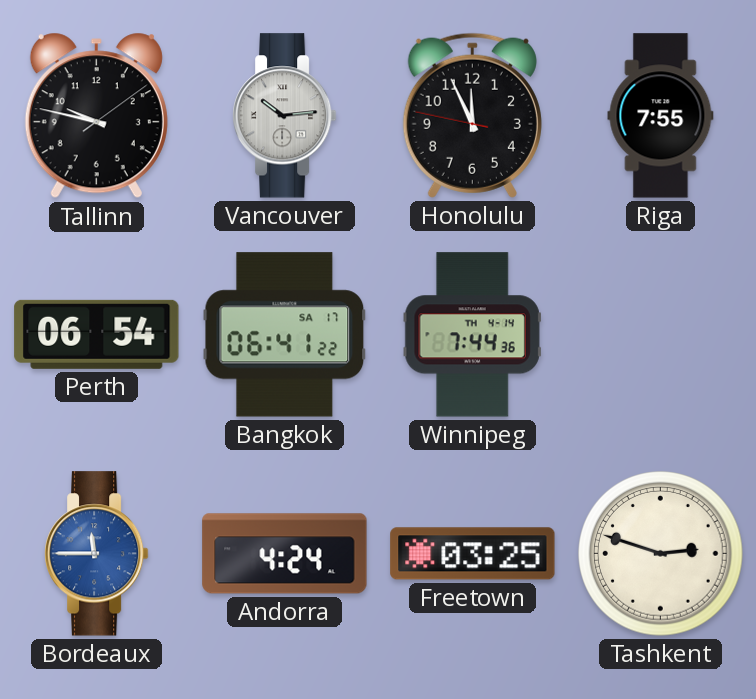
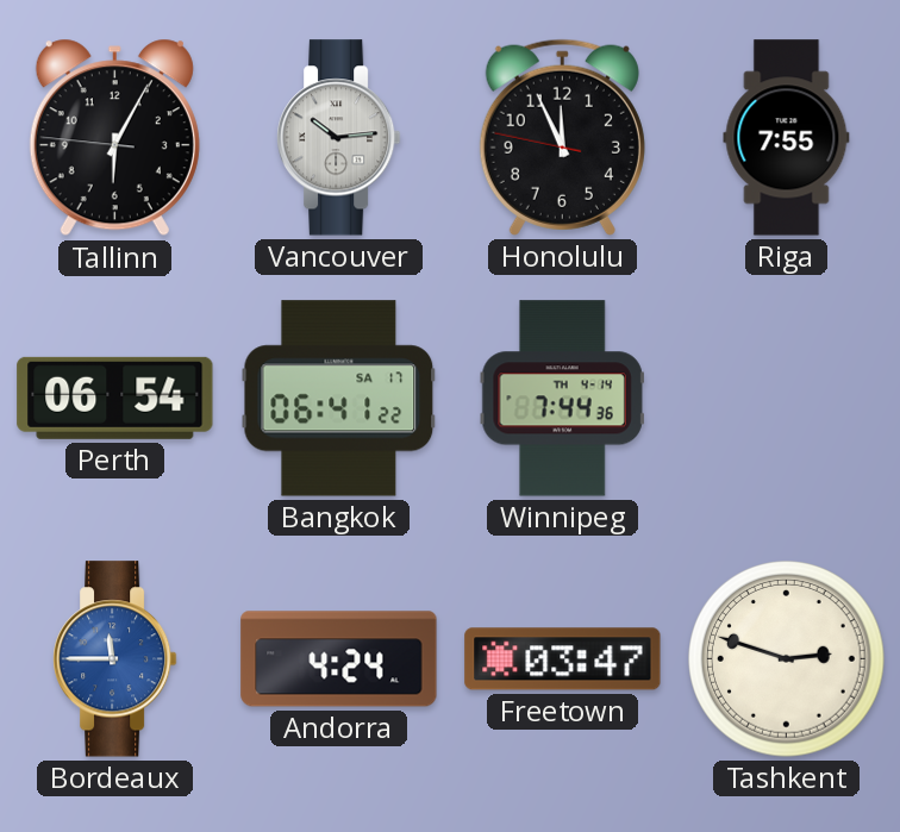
Tallinn: 9:47 -> 6:04
Freetown: 03:25 -> 03:47
